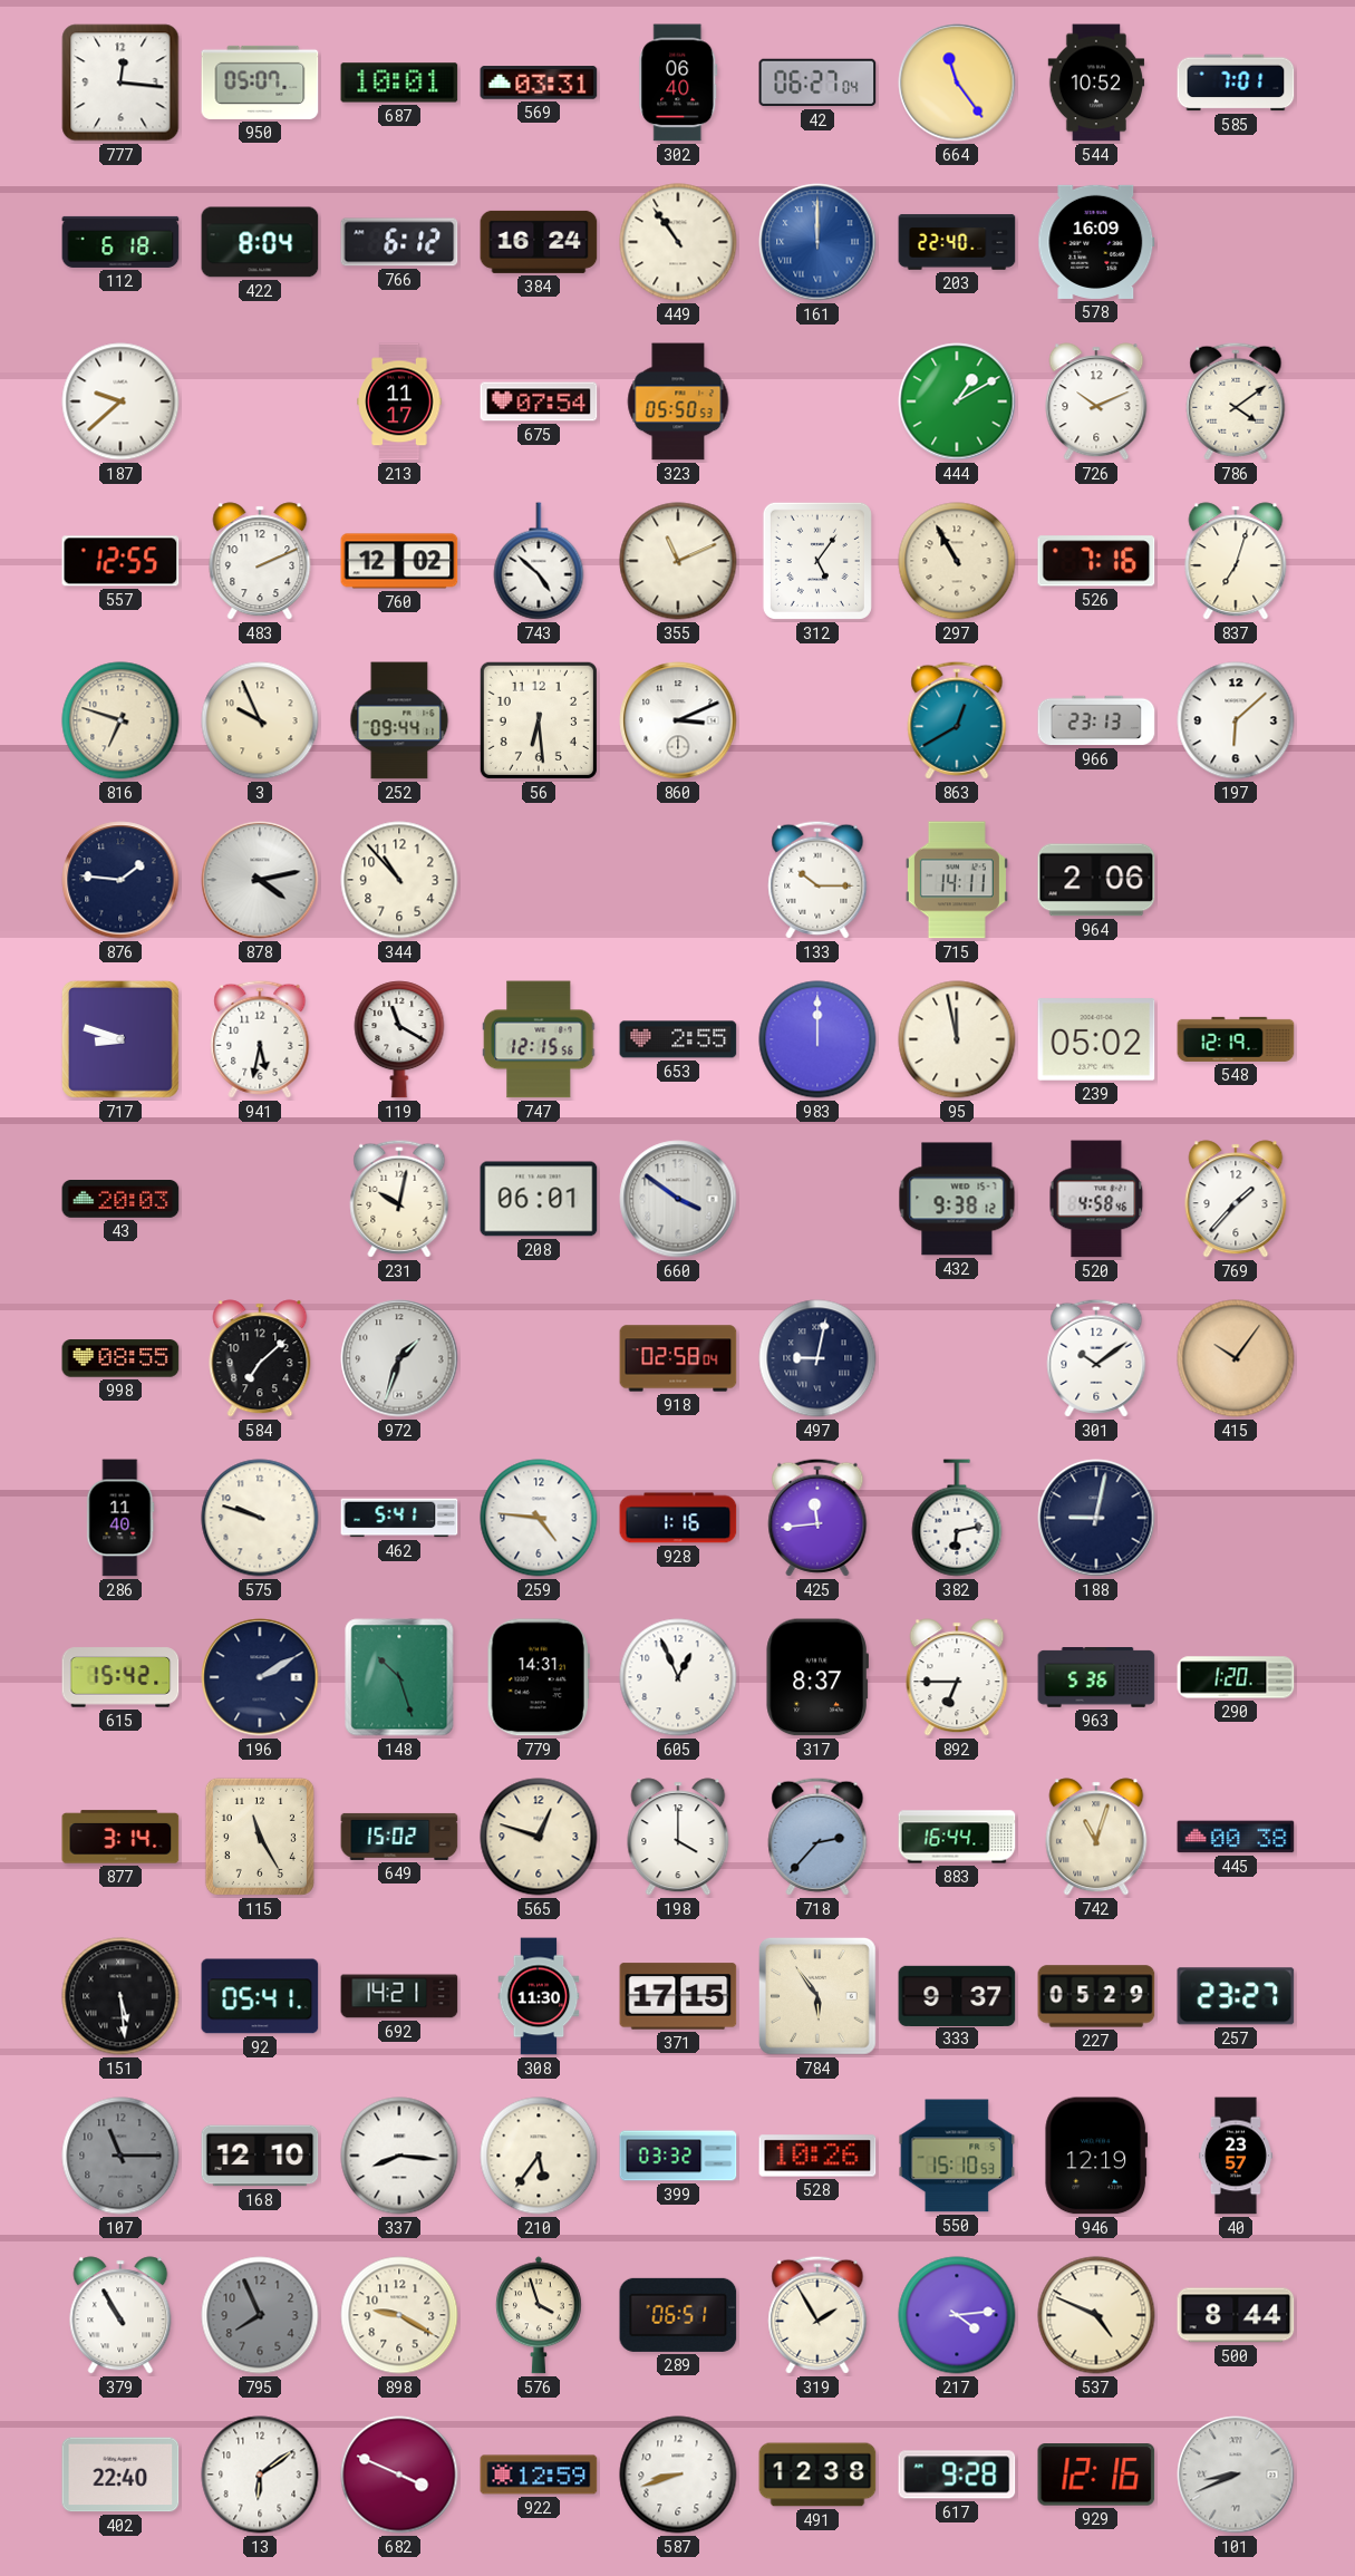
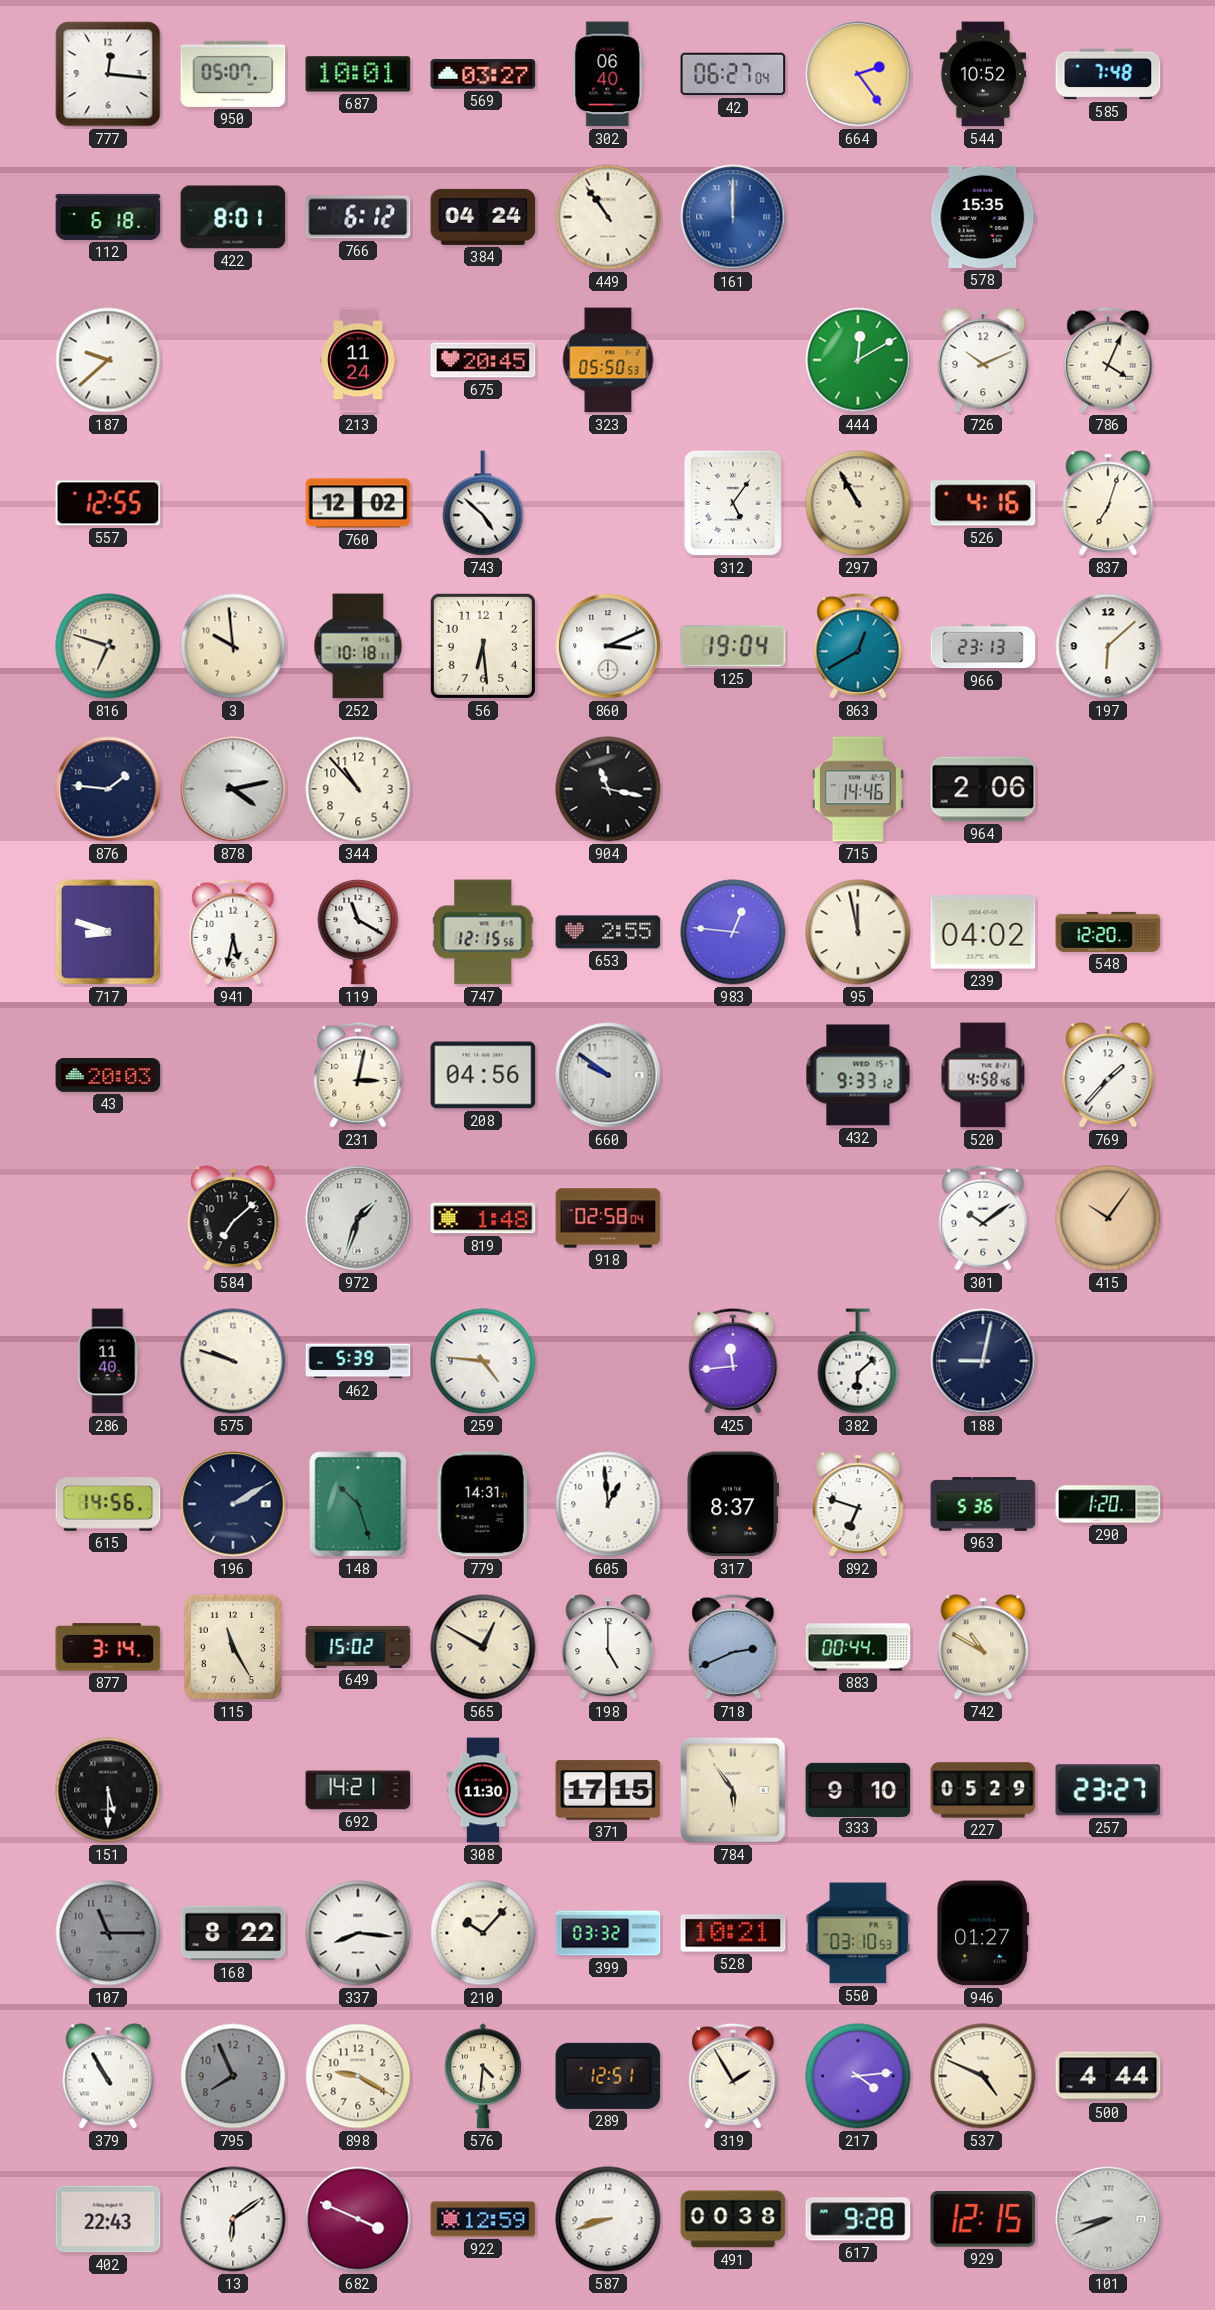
569: 03:31 -> 03:27
664: 11:24 -> 2:24
585: 7:01 -> 7:48
422: 8:04 -> 8:01
384: 16:24 -> 04:24
203: 22:40 -> none
578: 16:09 -> 15:35
213: 11:17 -> 11:24
675: 07:54 -> 20:45
444: 1:10 -> 12:10
786: 4:09 -> 4:04
483: 2:11 -> none
355: 11:11 -> none
526: 7:16 -> 4:16
3: 9:56 -> 9:59
252: 09:44 -> 10:18
125: none -> 19:04
904: none -> 11:17
133: 10:15 -> none
715: 14:11 -> 14:46
983: 12:00 -> 12:46
239: 05:02 -> 04:02
548: 12:19 -> 12:20
231: 10:02 -> 3:02
208: 06:01 -> 04:56
660: 3:51 -> 9:51
432: 9:38 -> 9:33
998: 08:55 -> none
819: none -> 1:48
497: 9:02 -> none
462: 5:41 -> 5:39
928: 1:16 -> none
382: 6:13 -> 6:08
615: 15:42 -> 14:56
605: 12:56 -> 12:59
892: 6:45 -> 6:48
565: 12:48 -> 12:50
198: 4:00 -> 5:00
718: 2:37 -> 2:41
883: 16:44 -> 00:44
742: 11:03 -> 10:50
445: 00:38 -> none
151: 5:29 -> 5:30
92: 05:41 -> none
333: 9:37 -> 9:10
168: 12:10 -> 8:22
210: 5:36 -> 10:07
528: 10:26 -> 10:21
550: 15:10 -> 03:10
946: 12:19 -> 01:27
40: 23:57 -> none
576: 3:57 -> 4:31
289: 06:51 -> 12:51
500: 8:44 -> 4:44
402: 22:40 -> 22:43
491: 12:38 -> 00:38
929: 12:16 -> 12:15
